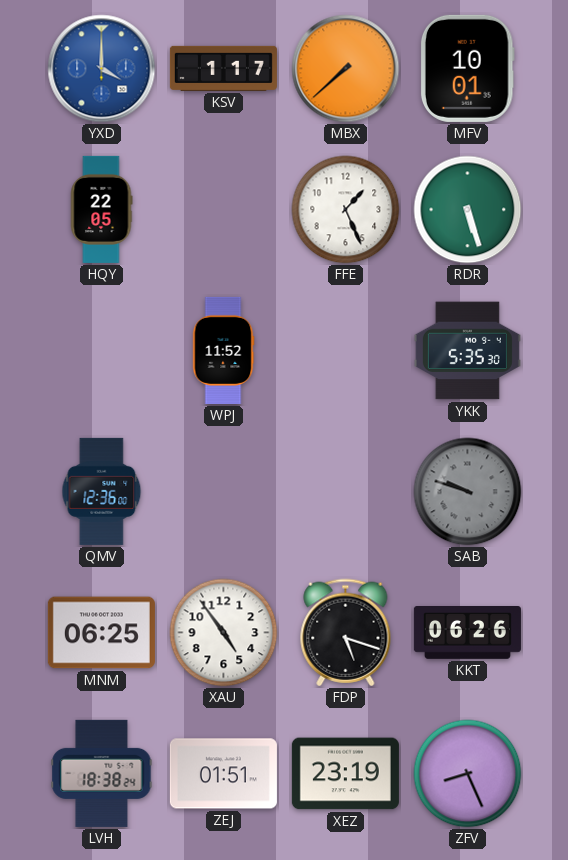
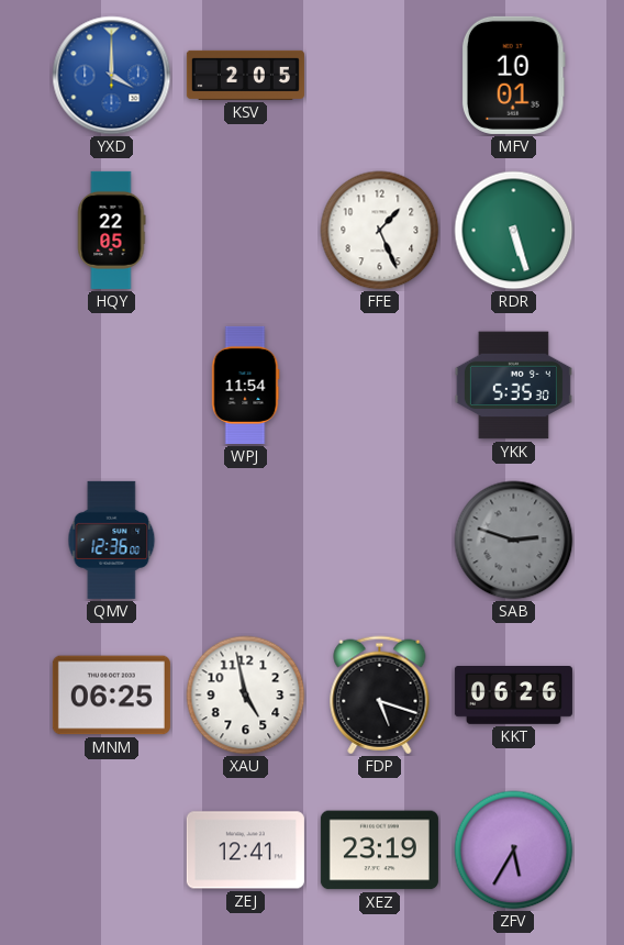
KSV: 1:17 -> 2:05
MBX: 7:38 -> none
WPJ: 11:52 -> 11:54
SAB: 9:48 -> 2:48
XAU: 4:54 -> 4:58
LVH: 18:38 -> none
ZEJ: 01:51 -> 12:41
ZFV: 8:26 -> 5:35
